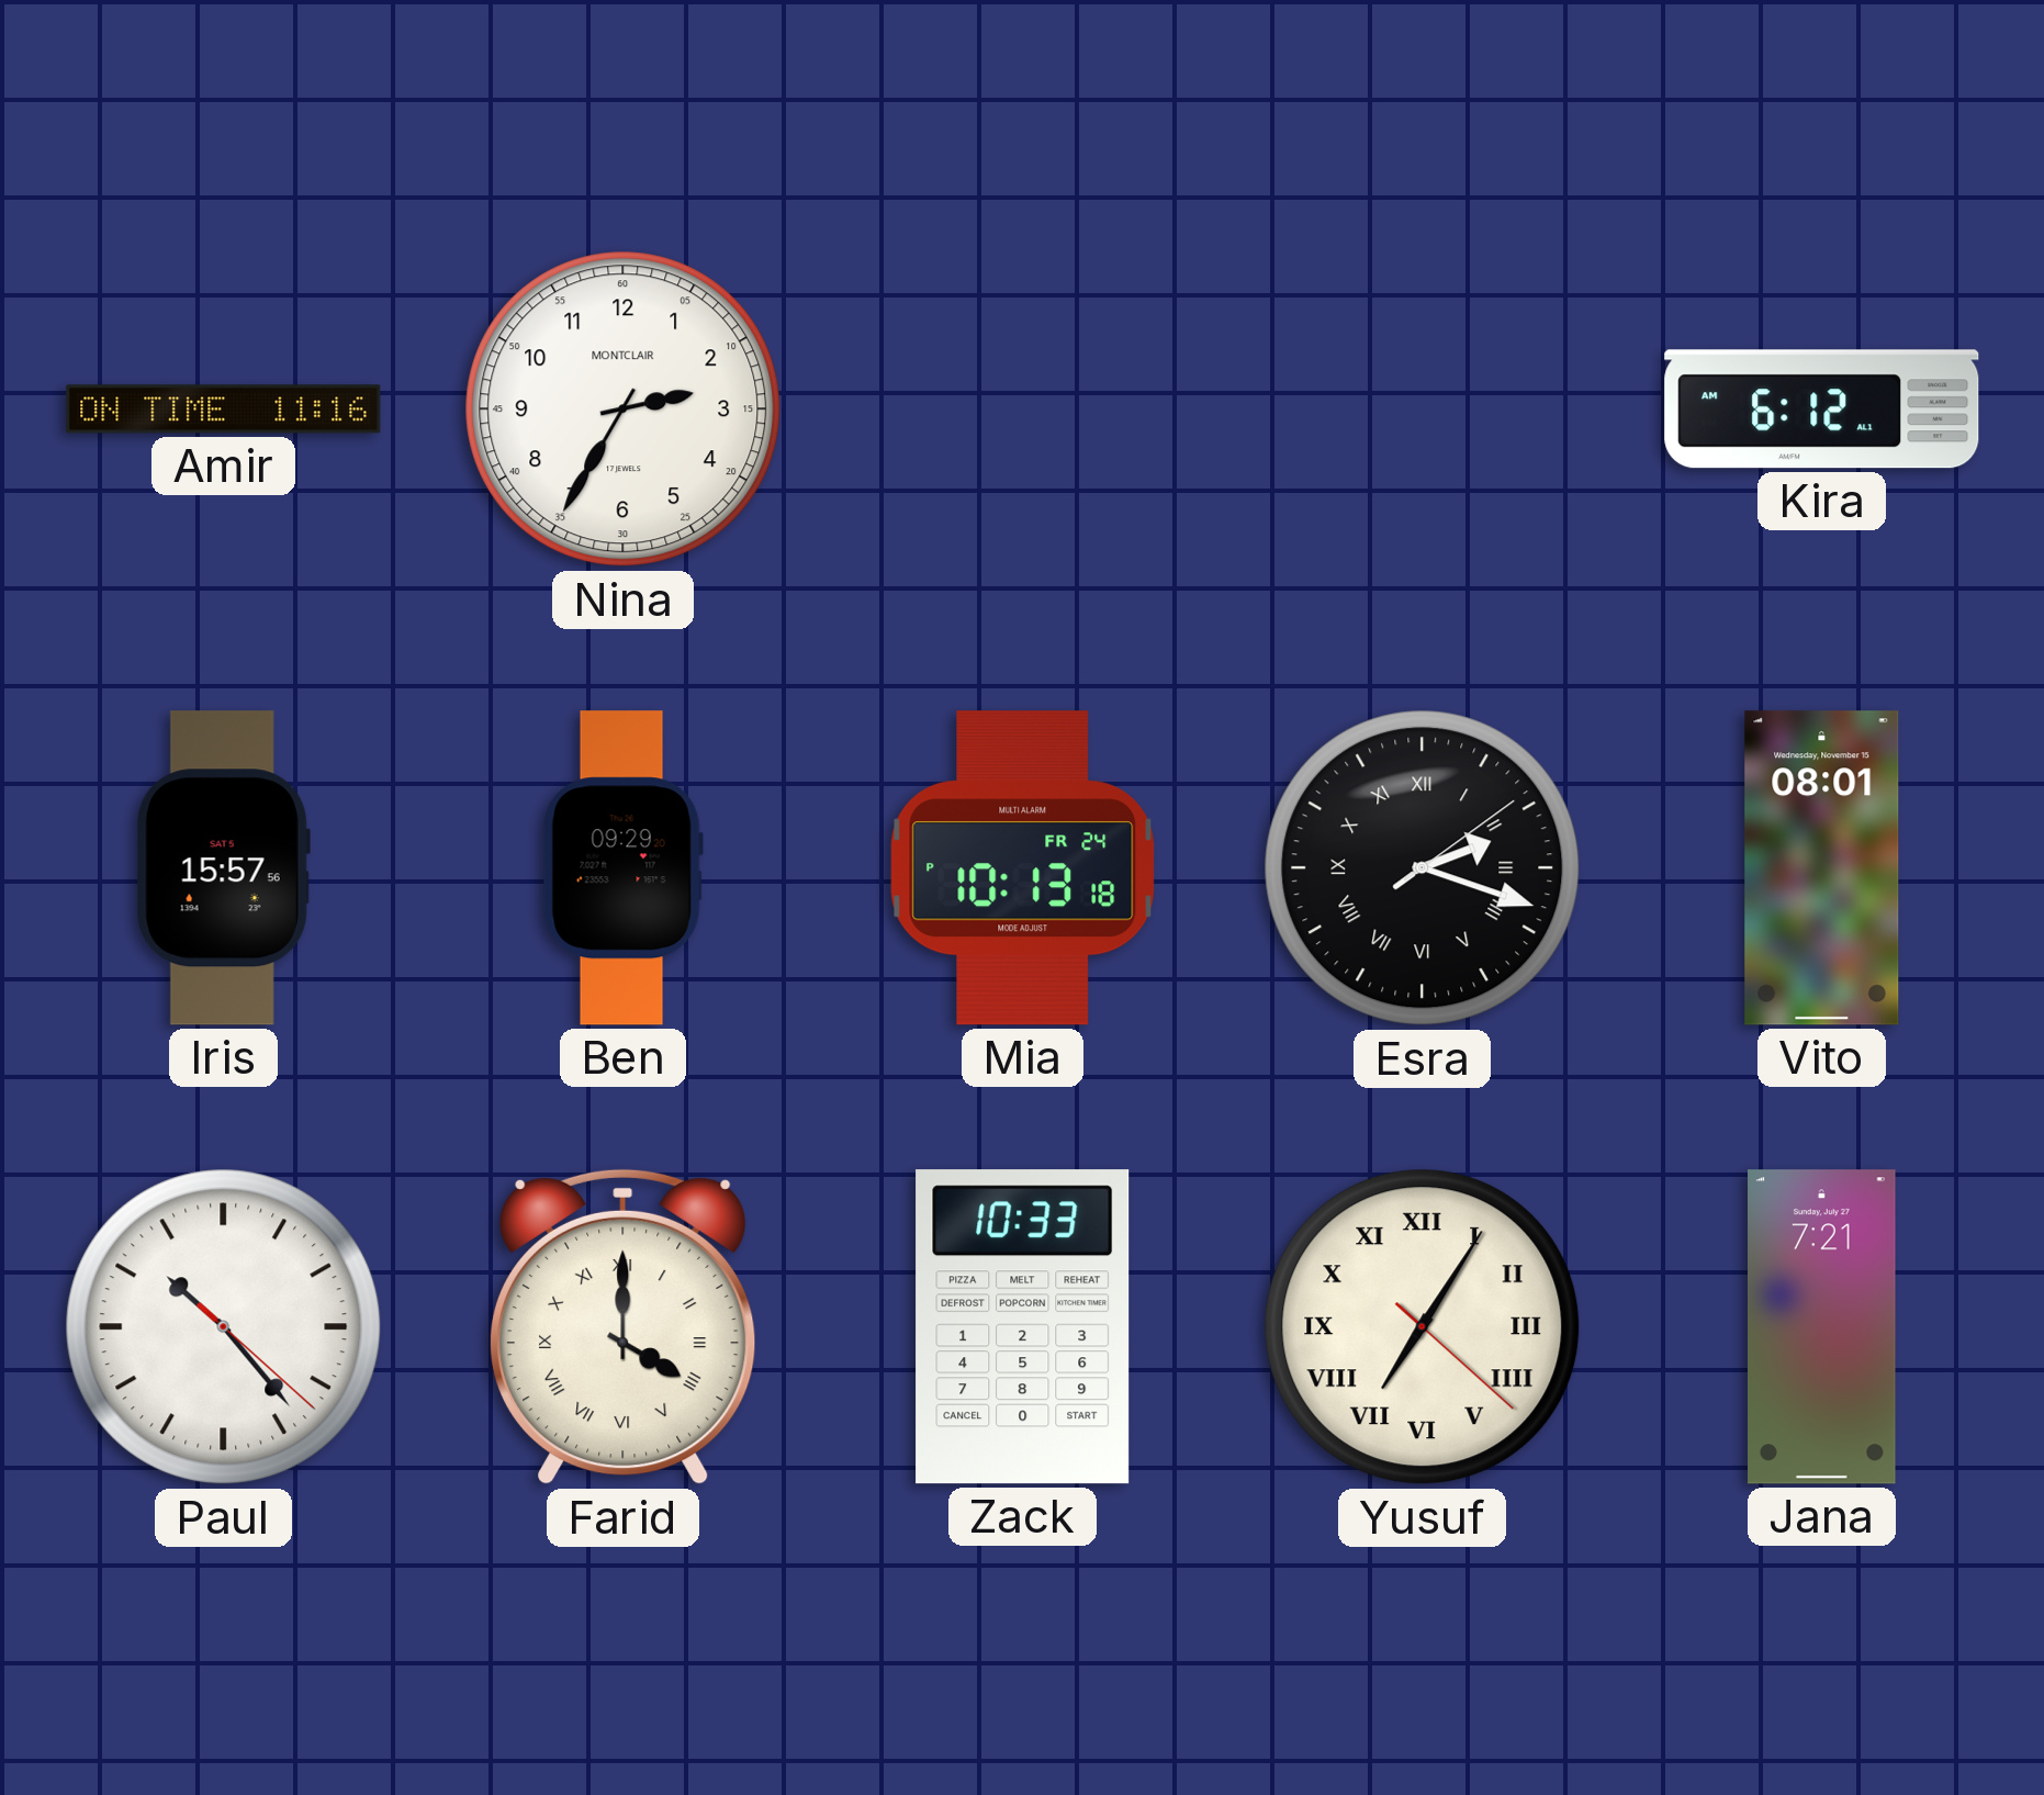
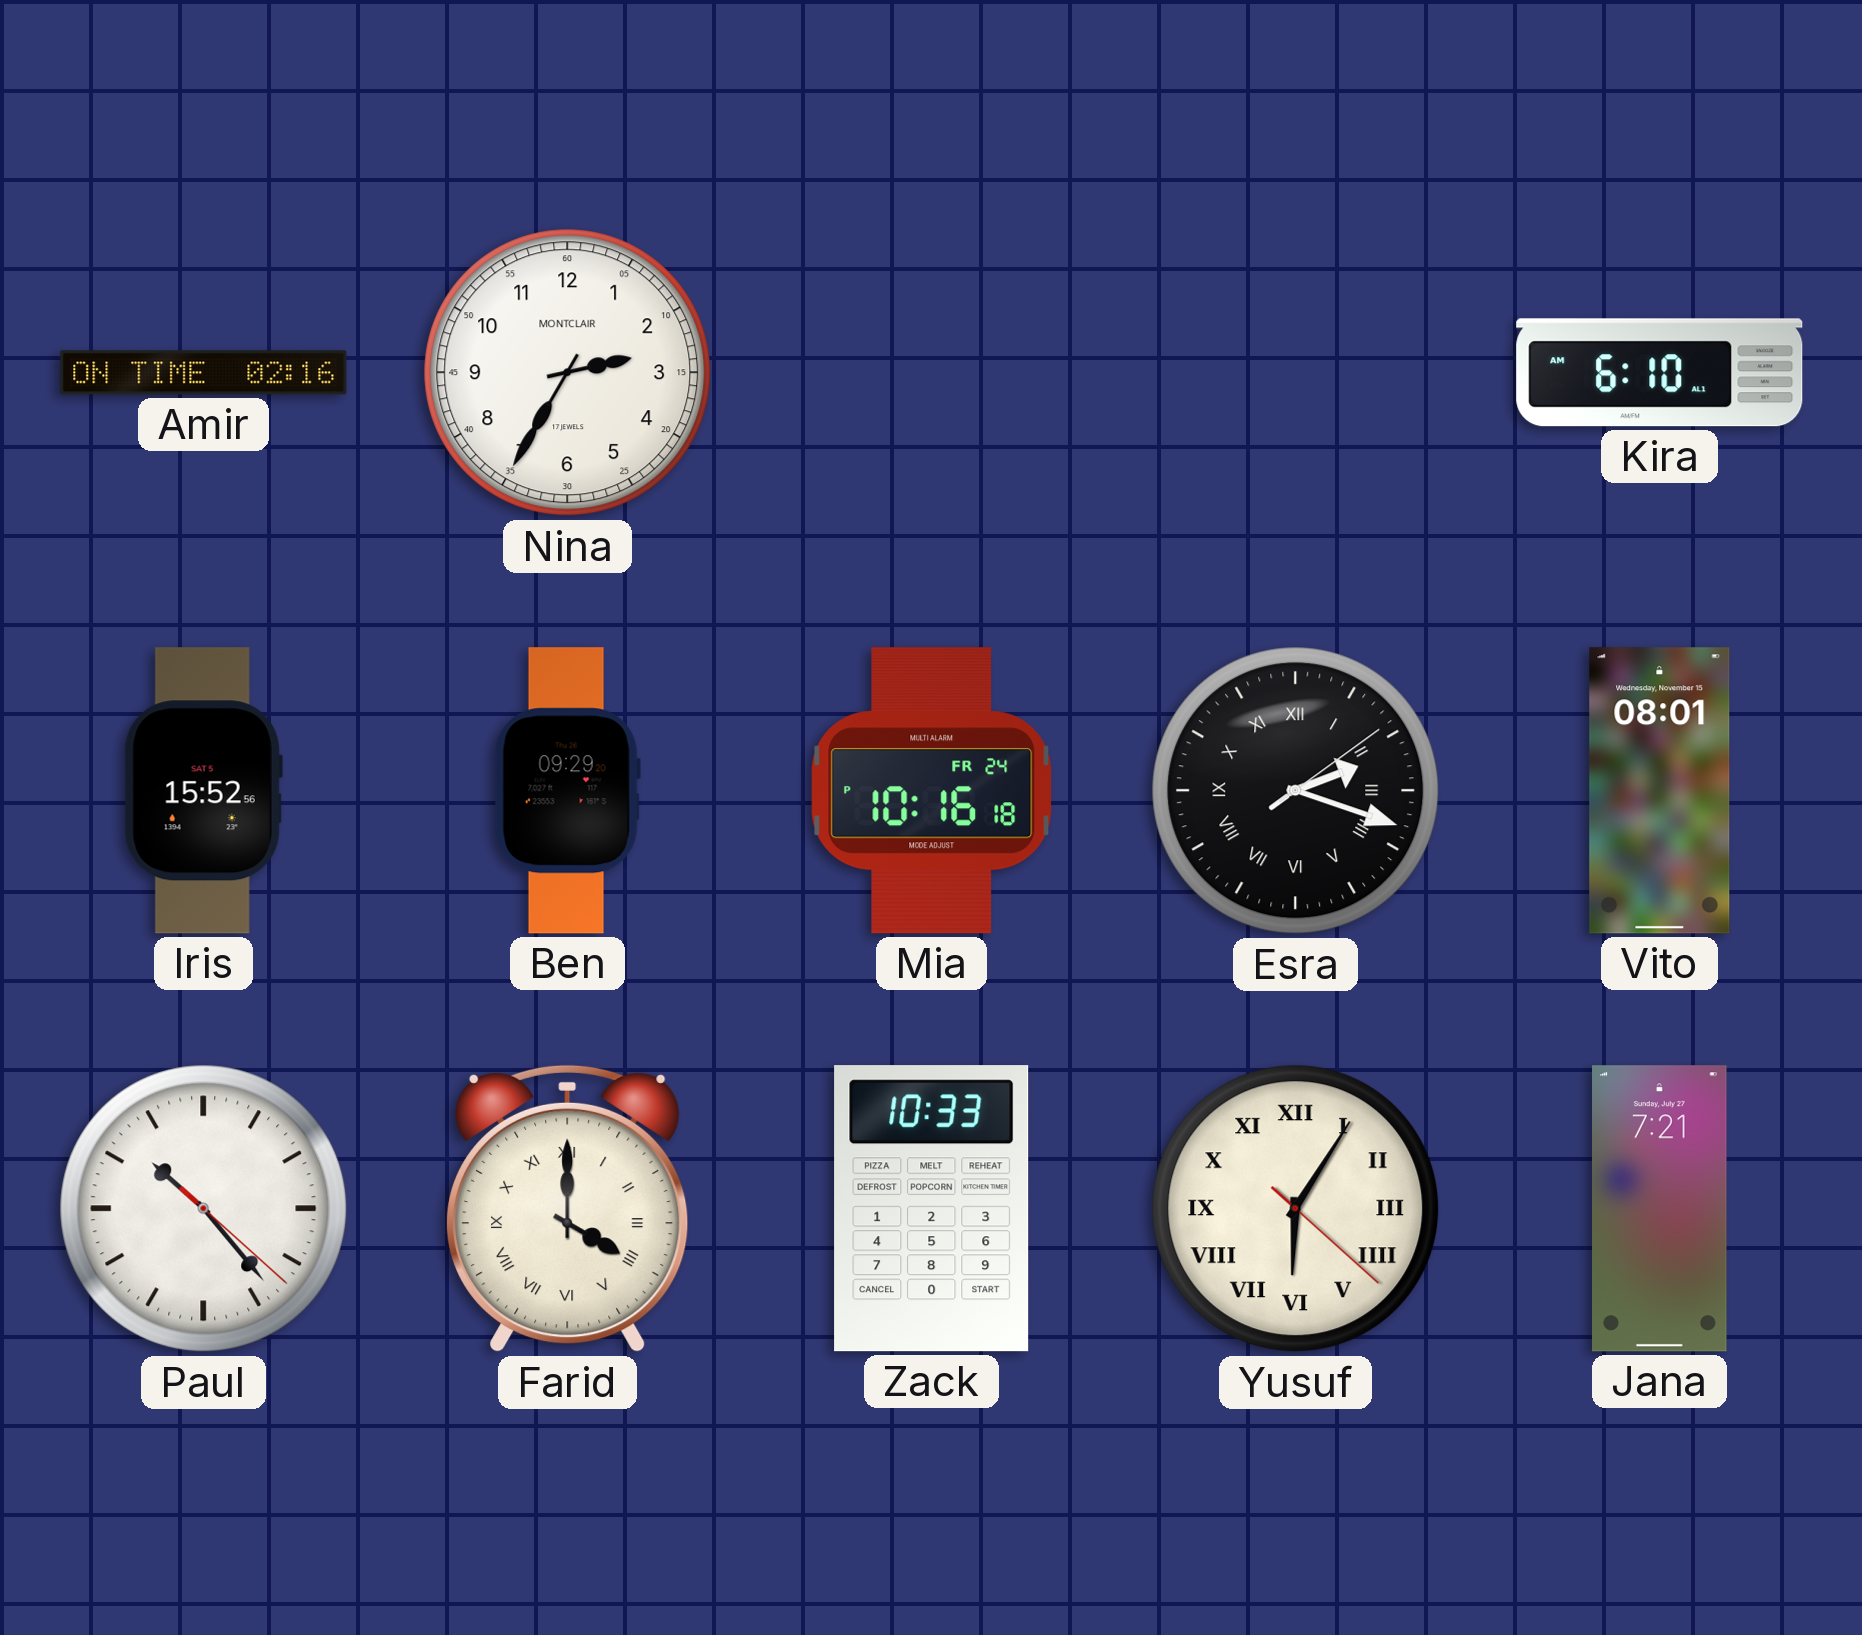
Amir: 11:16 -> 02:16
Kira: 6:12 -> 6:10
Iris: 15:57 -> 15:52
Mia: 10:13 -> 10:16
Yusuf: 7:05 -> 6:05
